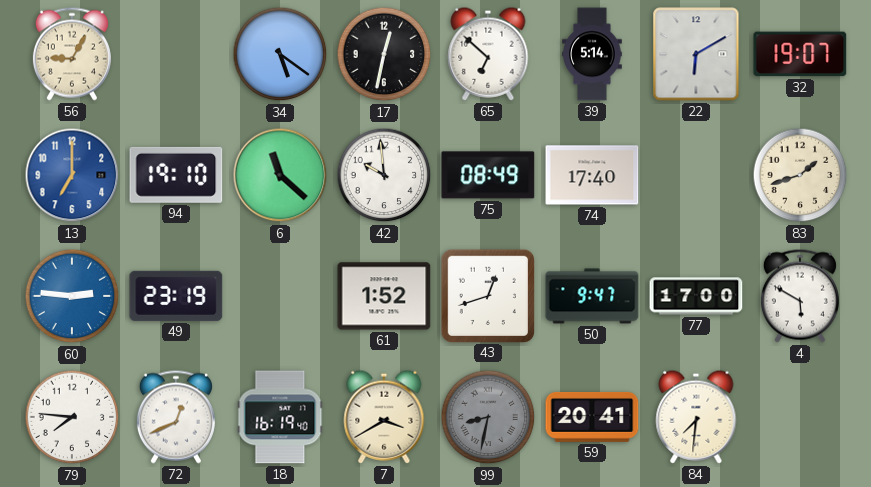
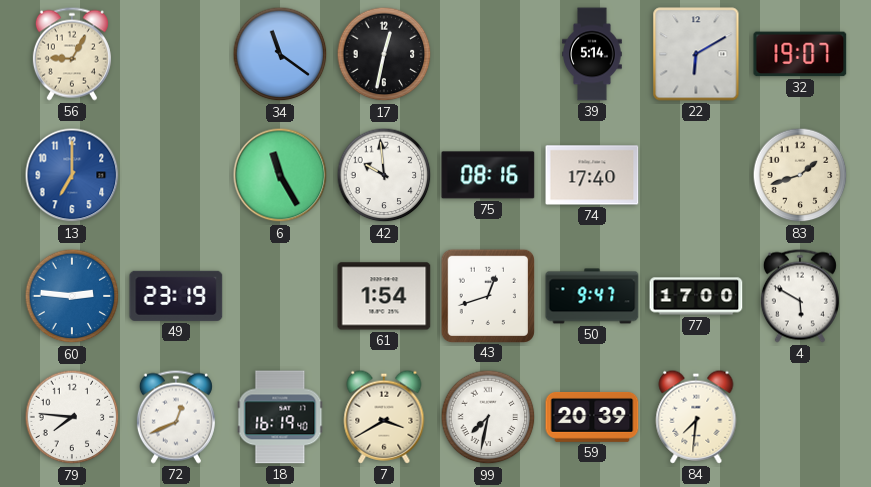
34: 5:21 -> 11:21
65: 6:52 -> none
94: 19:10 -> none
6: 11:22 -> 11:25
75: 08:49 -> 08:16
61: 1:52 -> 1:54
99: 8:32 -> 7:32
99 dial: grey -> white
59: 20:41 -> 20:39
